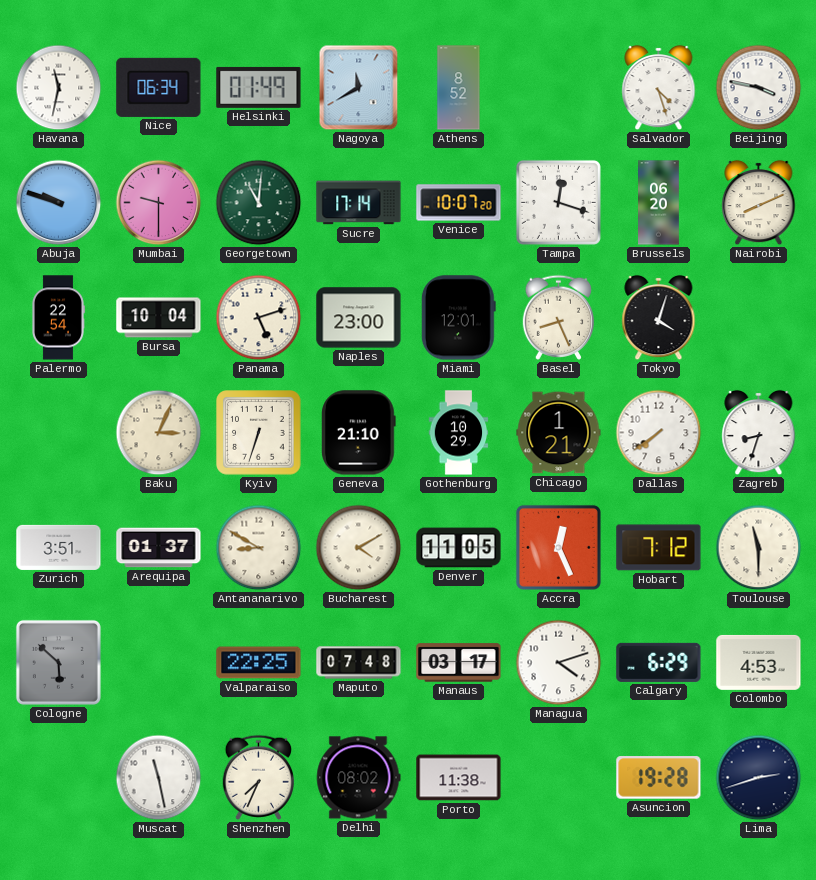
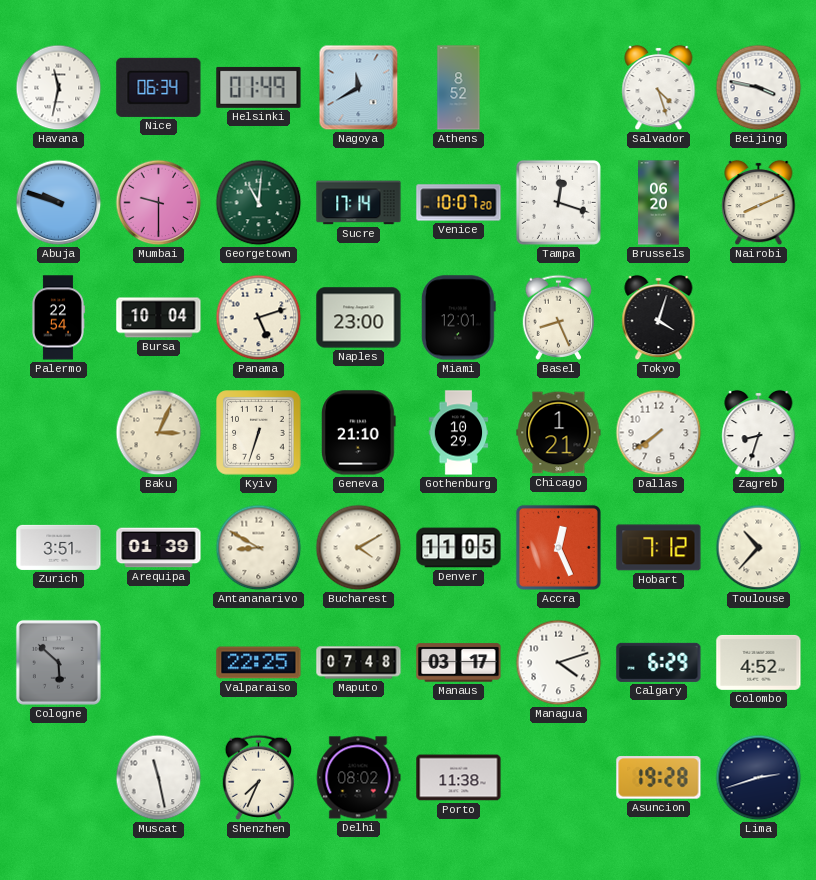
Arequipa: 01:37 -> 01:39
Toulouse: 11:30 -> 10:37
Colombo: 4:53 -> 4:52
